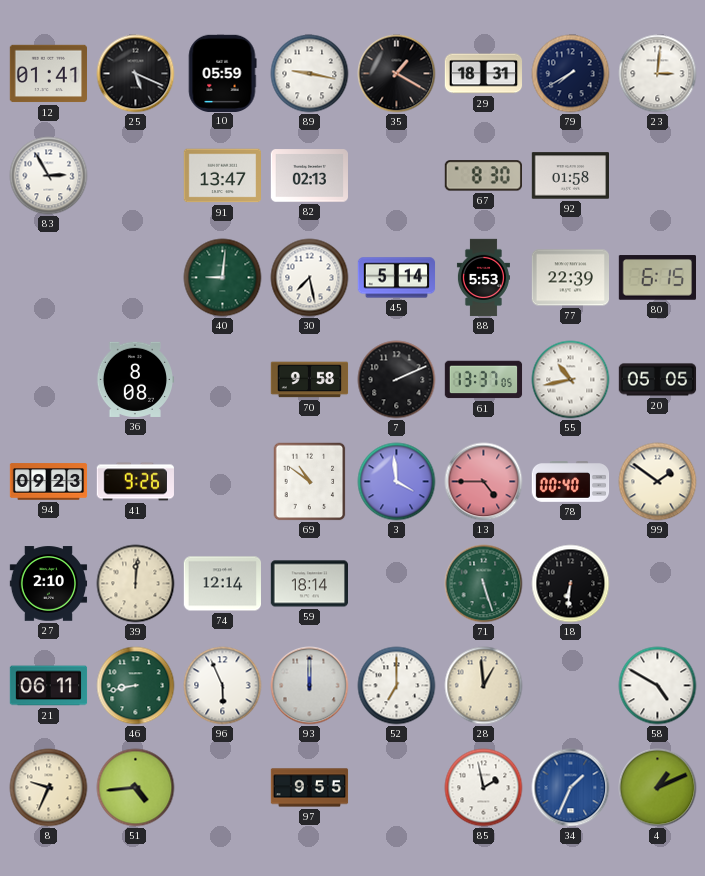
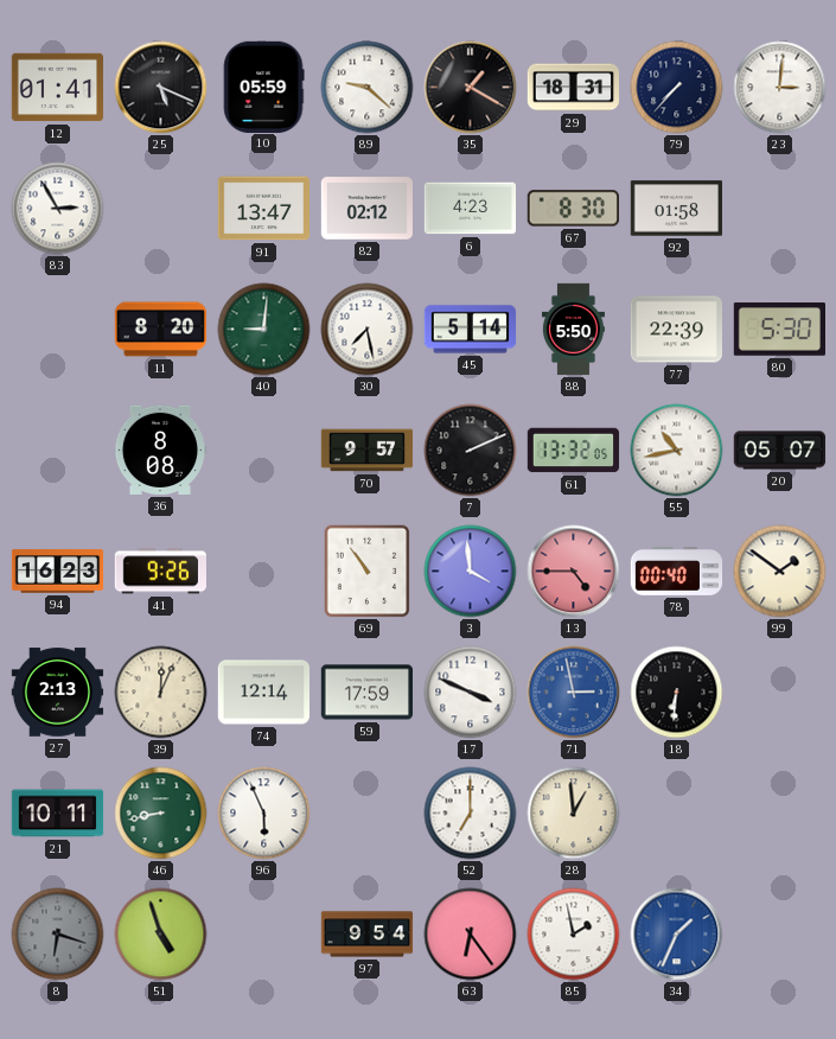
89: 9:17 -> 9:22
79: 7:40 -> 7:37
82: 02:13 -> 02:12
6: none -> 4:23
11: none -> 8:20
88: 5:53 -> 5:50
80: 6:15 -> 5:30
70: 9:58 -> 9:57
61: 13:37 -> 13:32
20: 05:05 -> 05:07
94: 09:23 -> 16:23
69: 10:51 -> 10:54
27: 2:10 -> 2:13
39: 12:01 -> 12:04
59: 18:14 -> 17:59
17: none -> 3:49
71: 5:27 -> 2:58
71 dial: green -> blue
21: 06:11 -> 10:11
93: 12:00 -> none
58: 4:50 -> none
8: 9:34 -> 6:18
8 dial: cream -> grey
51: 4:44 -> 4:57
97: 9:55 -> 9:54
63: none -> 6:24
4: 1:11 -> none
